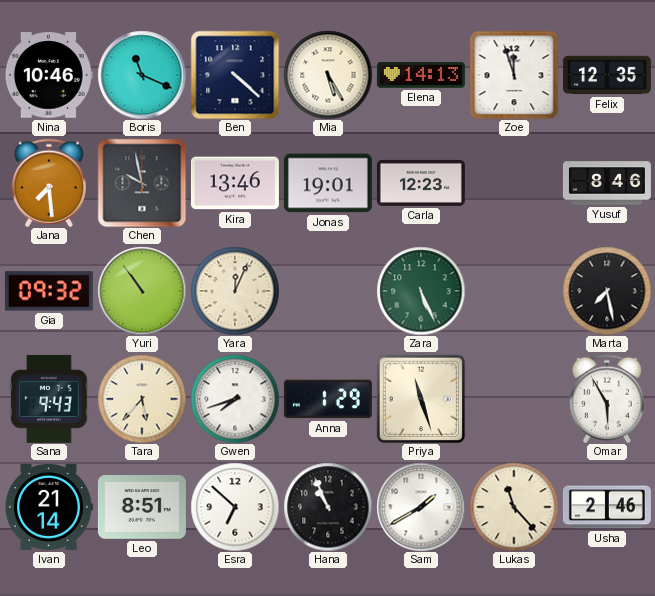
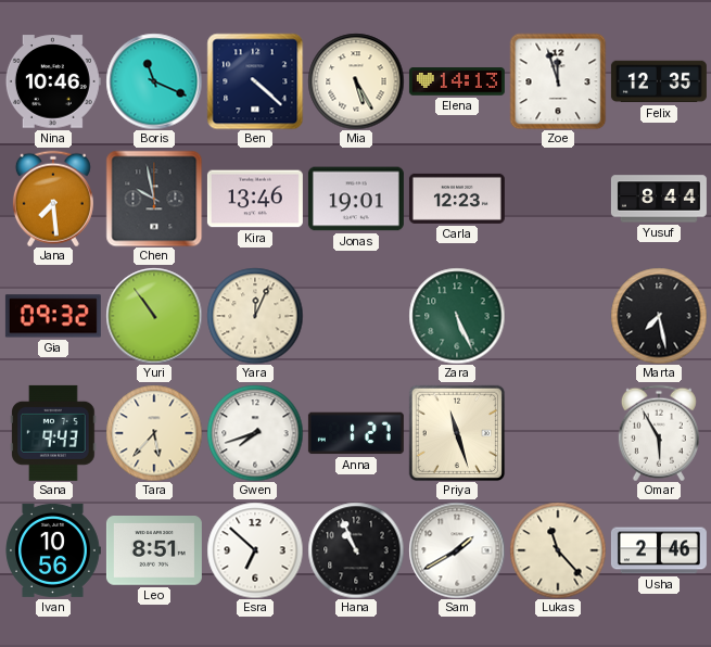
Yusuf: 8:46 -> 8:44
Anna: 1:29 -> 1:27
Ivan: 21:14 -> 10:56
